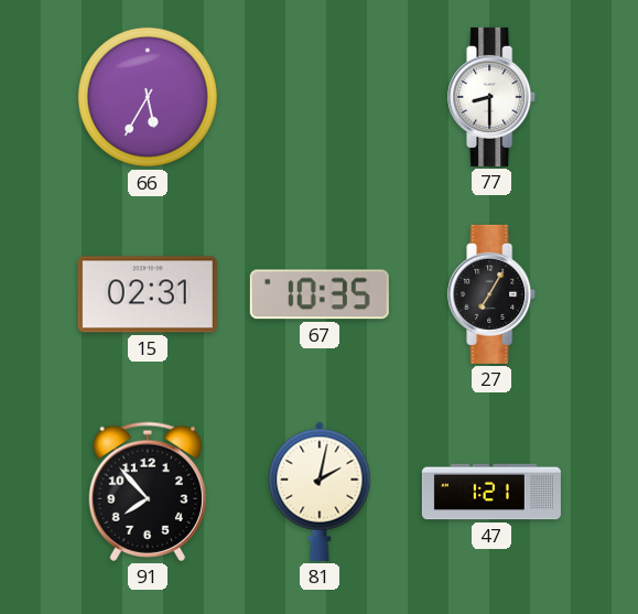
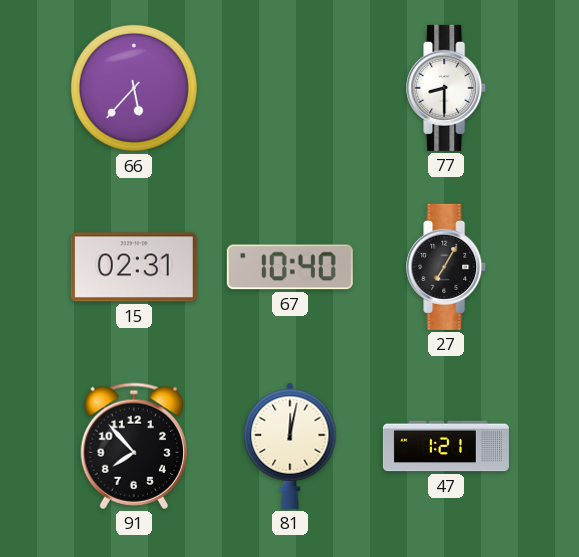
66: 5:35 -> 5:37
67: 10:35 -> 10:40
81: 2:02 -> 12:02
